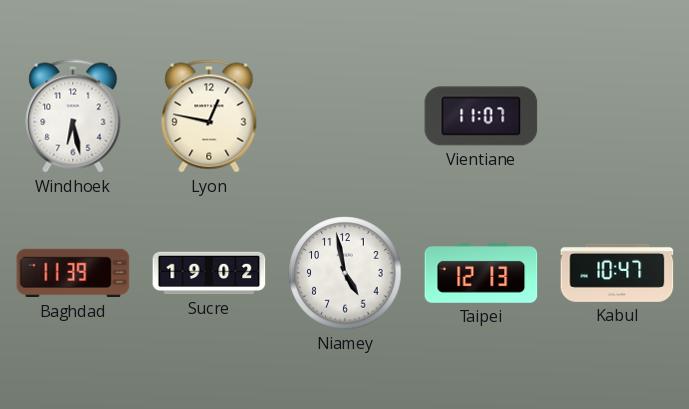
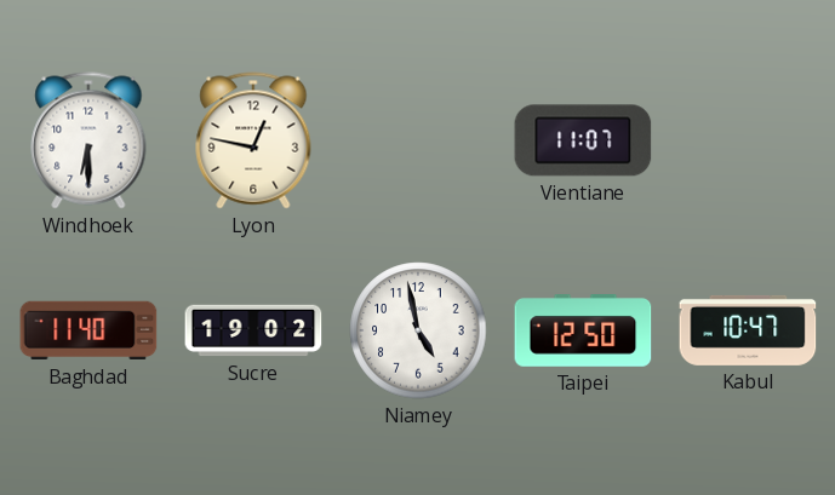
Windhoek: 6:28 -> 6:30
Baghdad: 11:39 -> 11:40
Taipei: 12:13 -> 12:50
